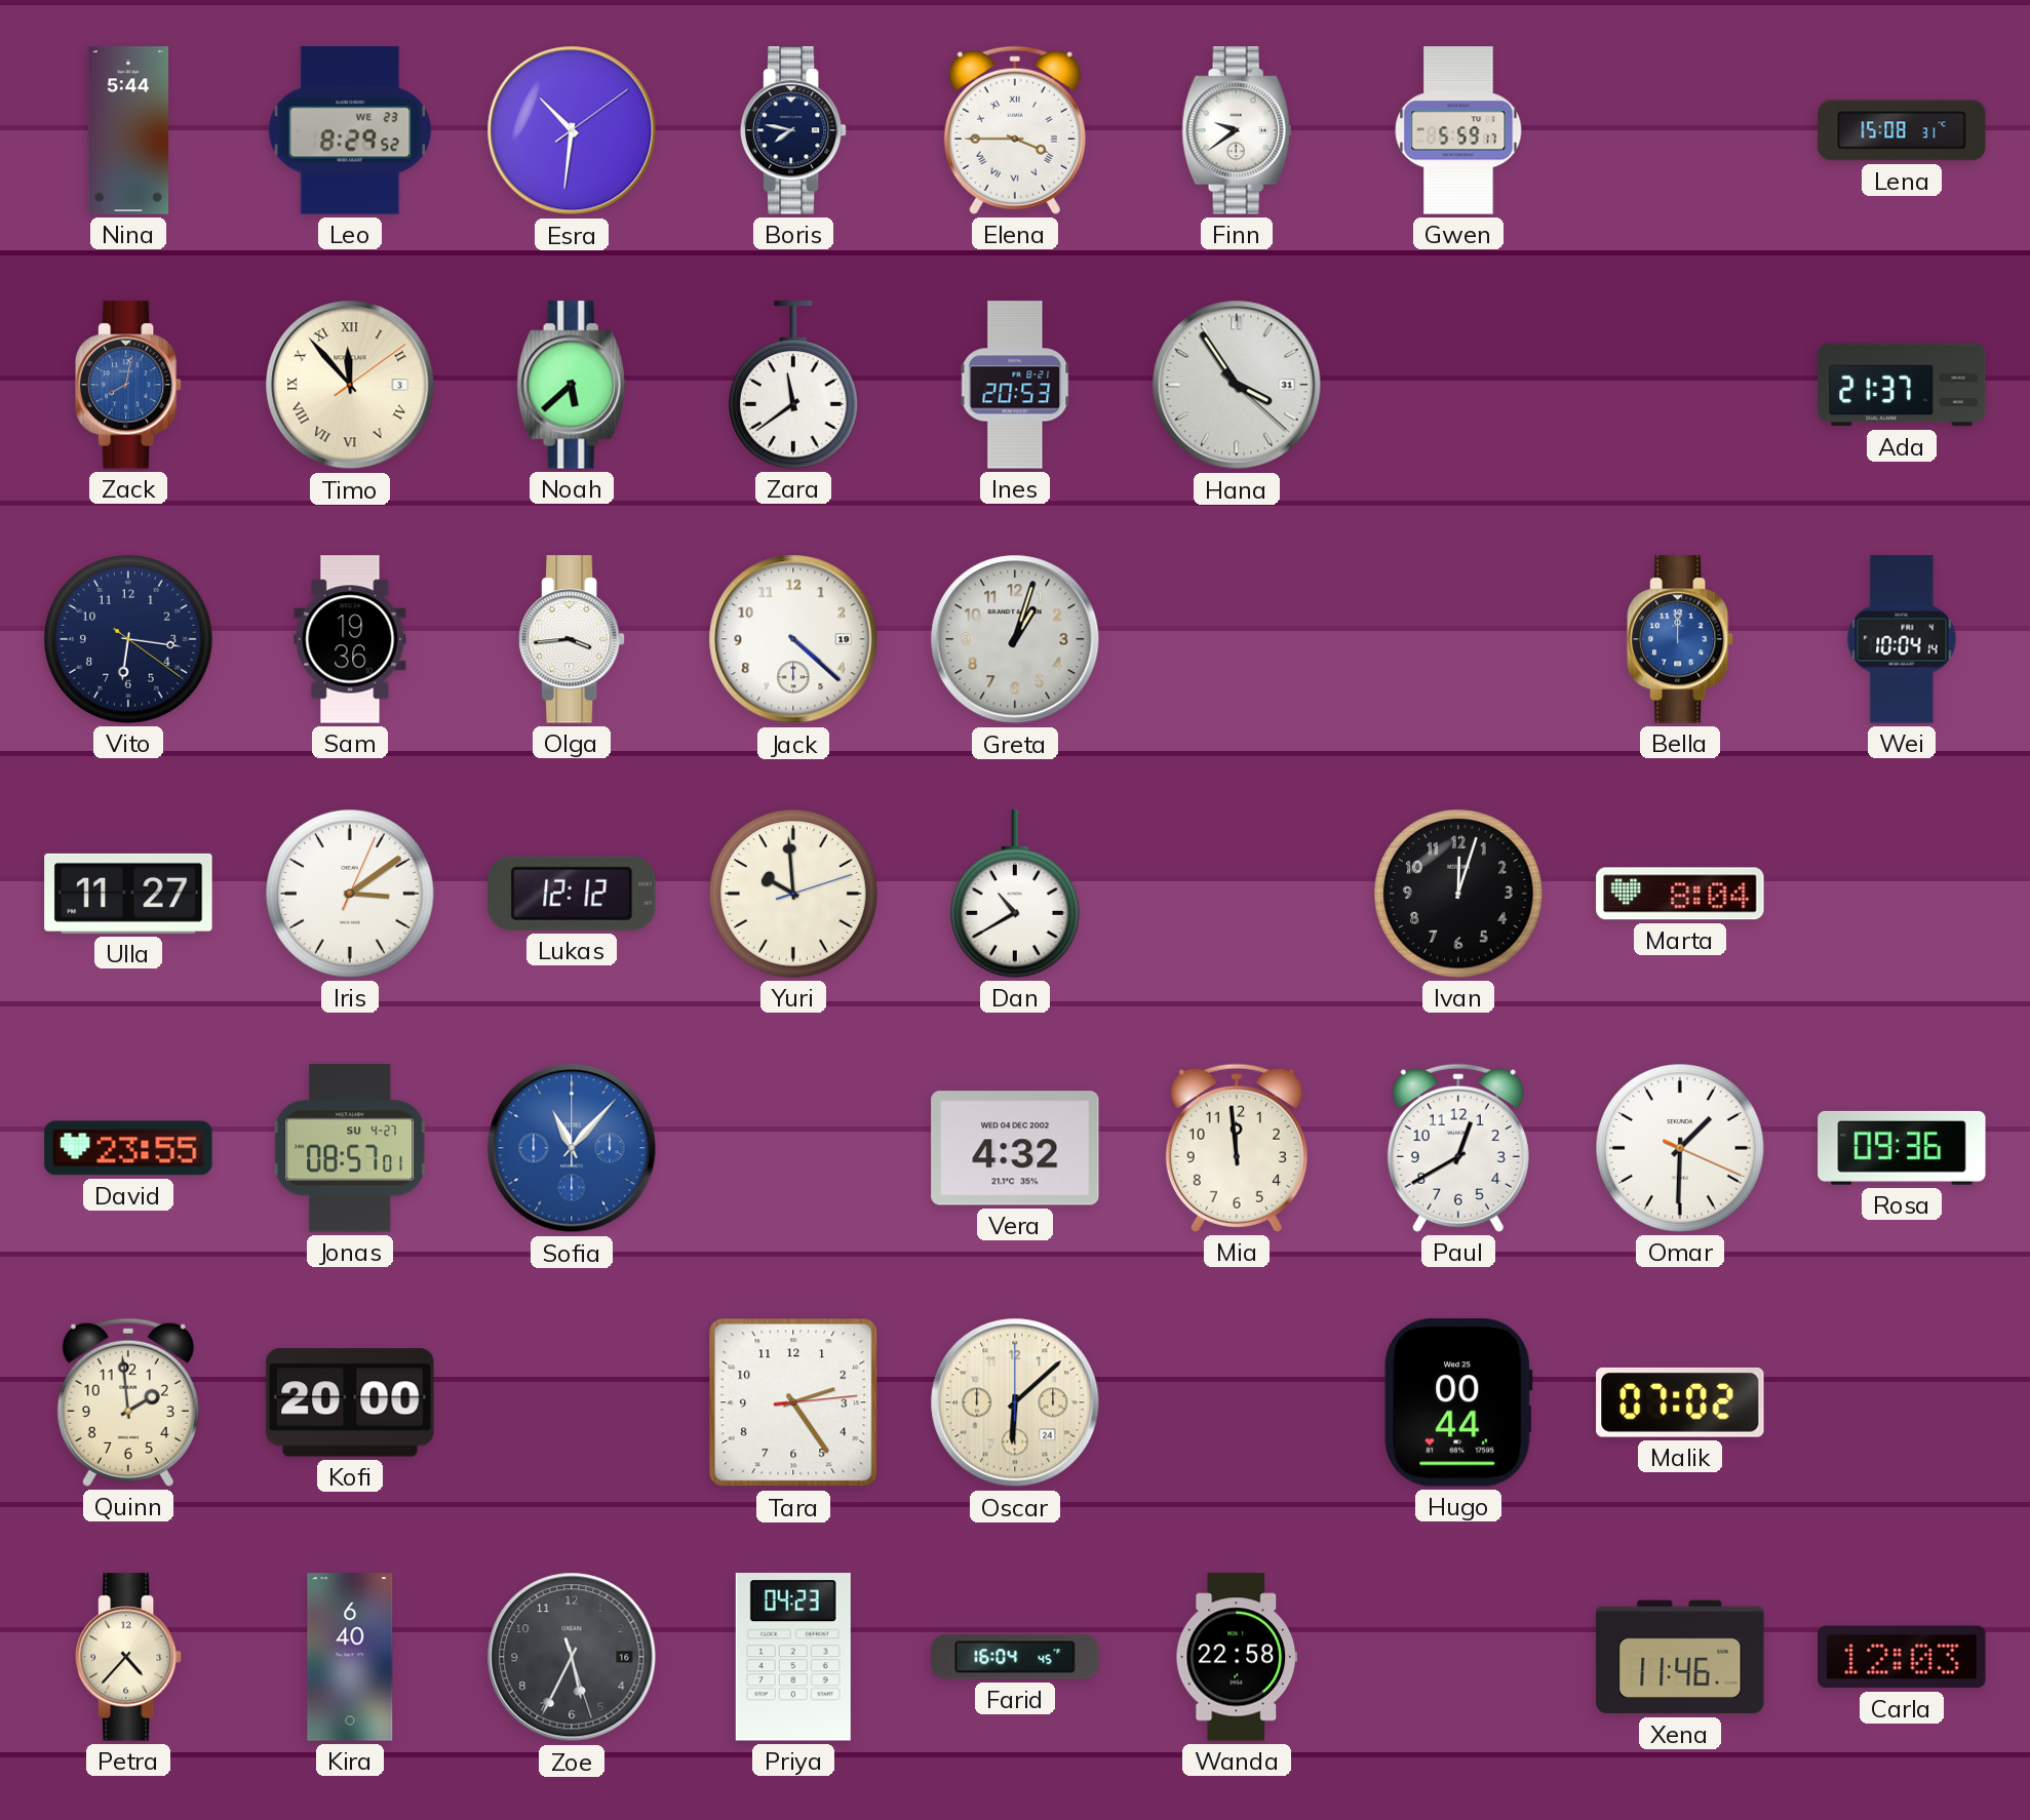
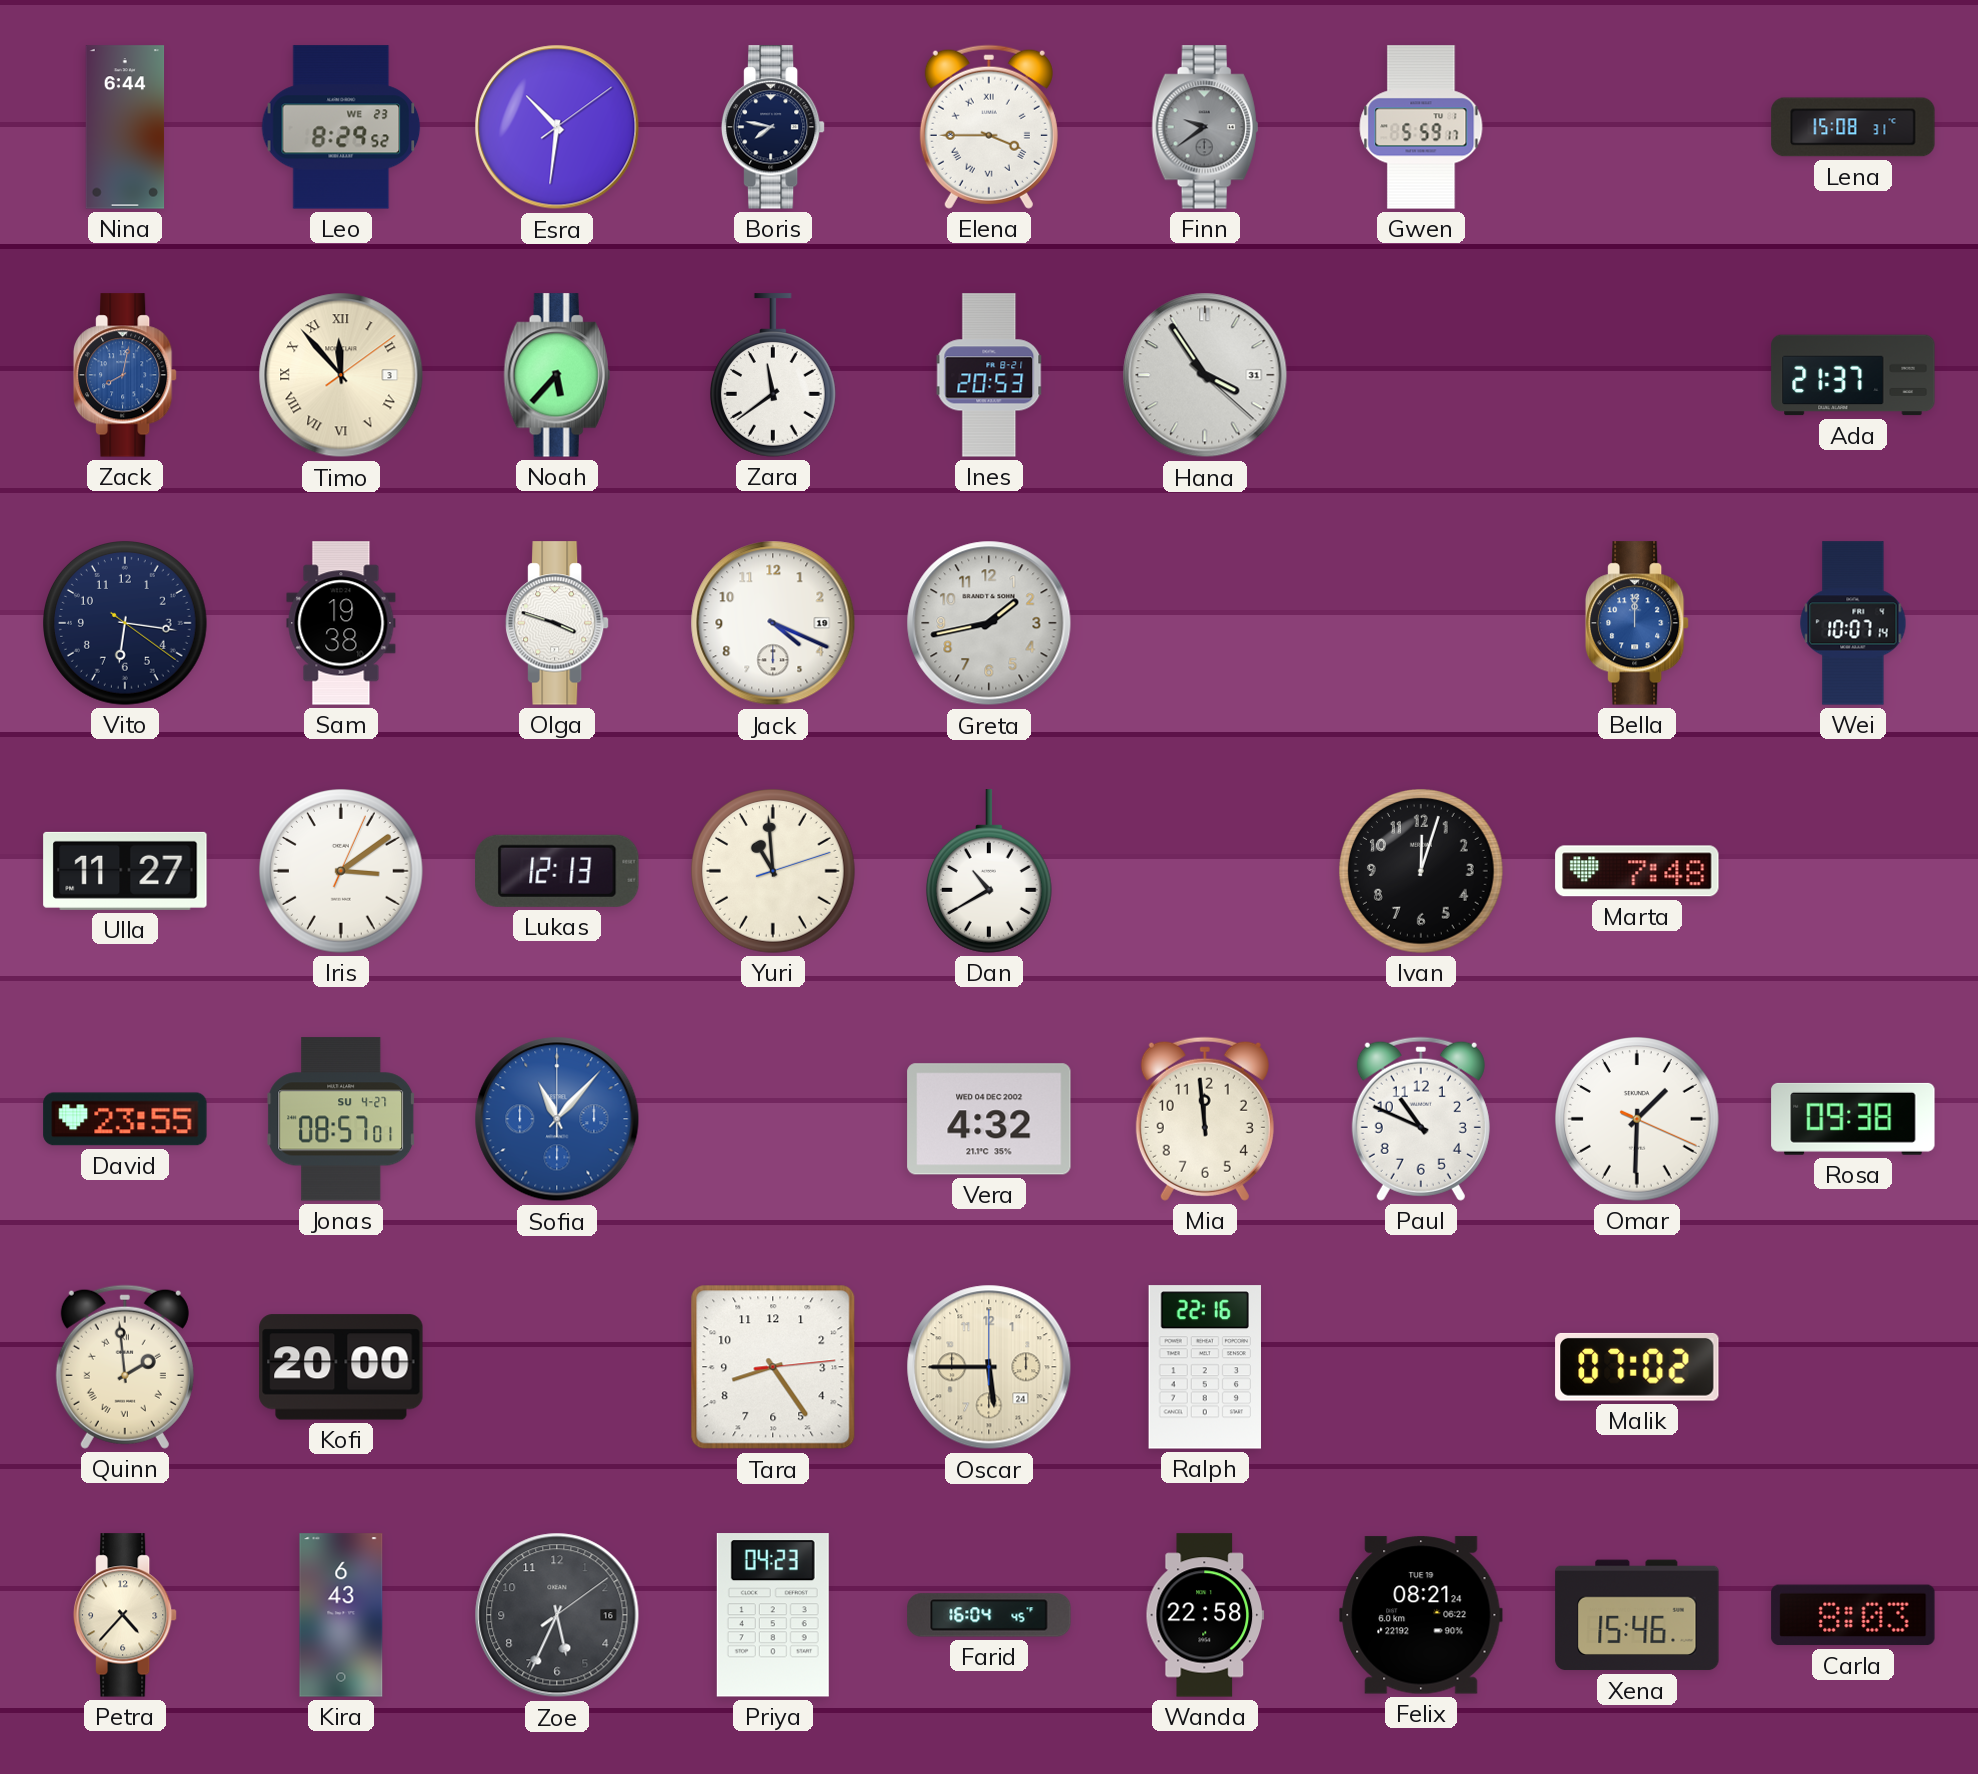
Nina: 5:44 -> 6:44
Finn dial: white -> grey
Noah: 5:38 -> 5:37
Sam: 19:36 -> 19:38
Olga: 3:44 -> 3:48
Jack: 4:22 -> 4:19
Greta: 1:03 -> 1:43
Wei: 10:04 -> 10:07
Lukas: 12:12 -> 12:13
Yuri: 9:59 -> 10:59
Marta: 8:04 -> 7:48
Paul: 12:40 -> 10:49
Rosa: 09:36 -> 09:38
Quinn numerals: Arabic -> Roman
Tara: 2:24 -> 8:24
Oscar: 6:08 -> 5:45
Ralph: none -> 22:16
Hugo: 00:44 -> none
Kira: 6:40 -> 6:43
Zoe: 5:34:27 -> 5:34:09
Felix: none -> 08:21
Xena: 11:46 -> 15:46
Carla: 12:03 -> 8:03
